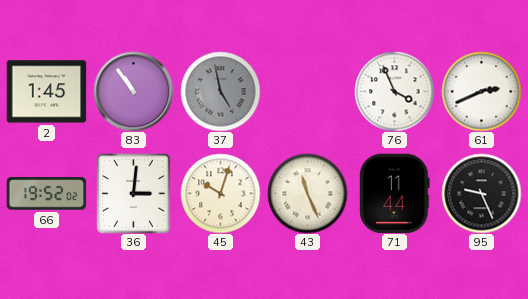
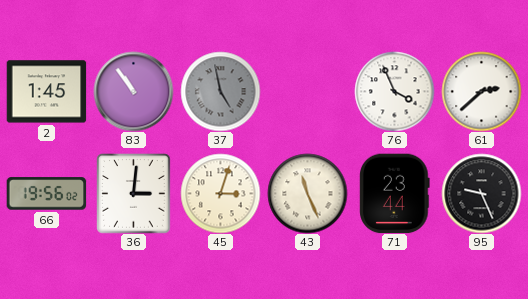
61: 2:41 -> 2:38
66: 19:52 -> 19:56
45: 10:03 -> 3:03
71: 11:44 -> 23:44
